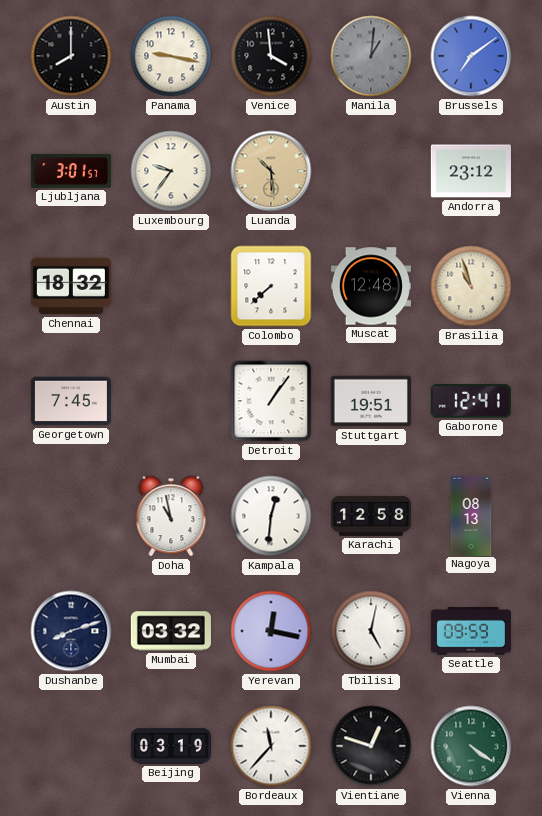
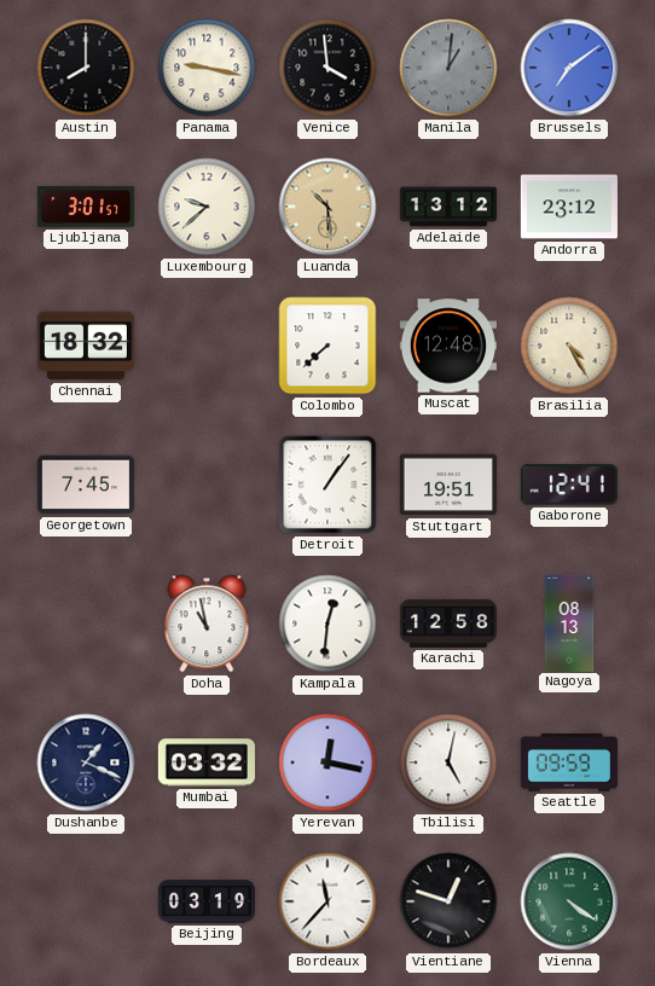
Luxembourg: 9:36 -> 9:38
Adelaide: none -> 13:12
Brasilia: 10:57 -> 4:25
Dushanbe: 8:12 -> 1:19
